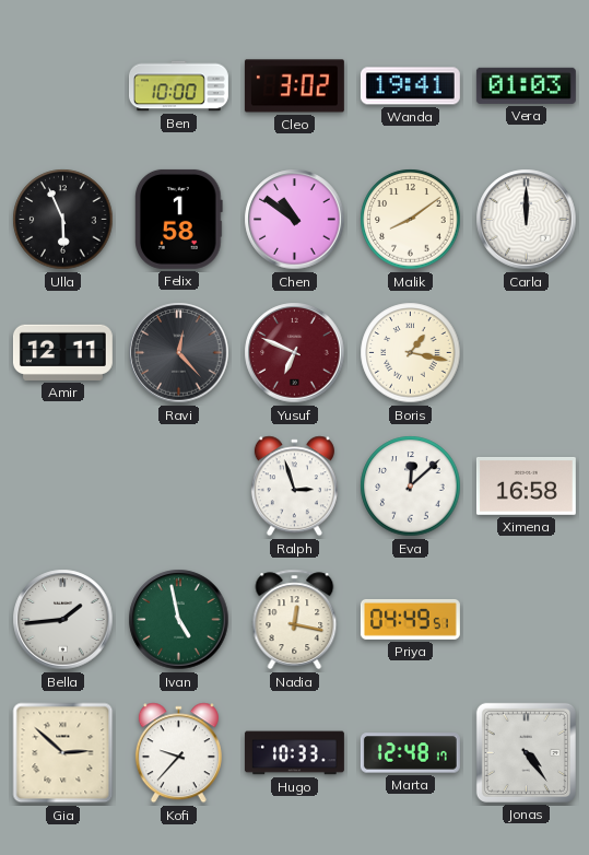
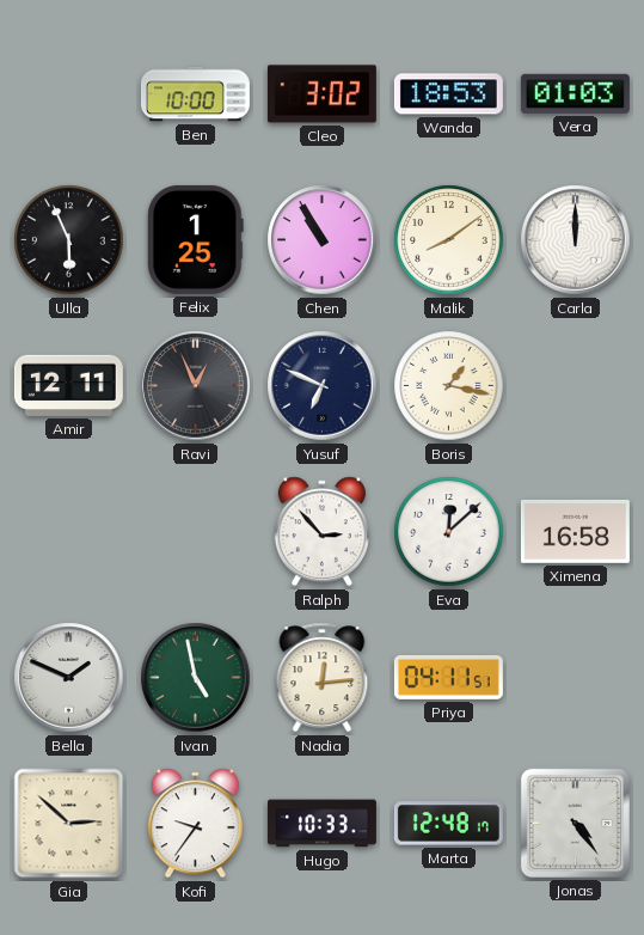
Wanda: 19:41 -> 18:53
Felix: 1:58 -> 1:25
Chen: 10:51 -> 10:55
Ravi: 12:23 -> 12:56
Yusuf dial: burgundy -> navy
Ralph: 2:57 -> 2:53
Bella: 1:44 -> 1:49
Nadia: 12:17 -> 12:14
Priya: 04:49 -> 04:11
Kofi: 9:37 -> 9:36
